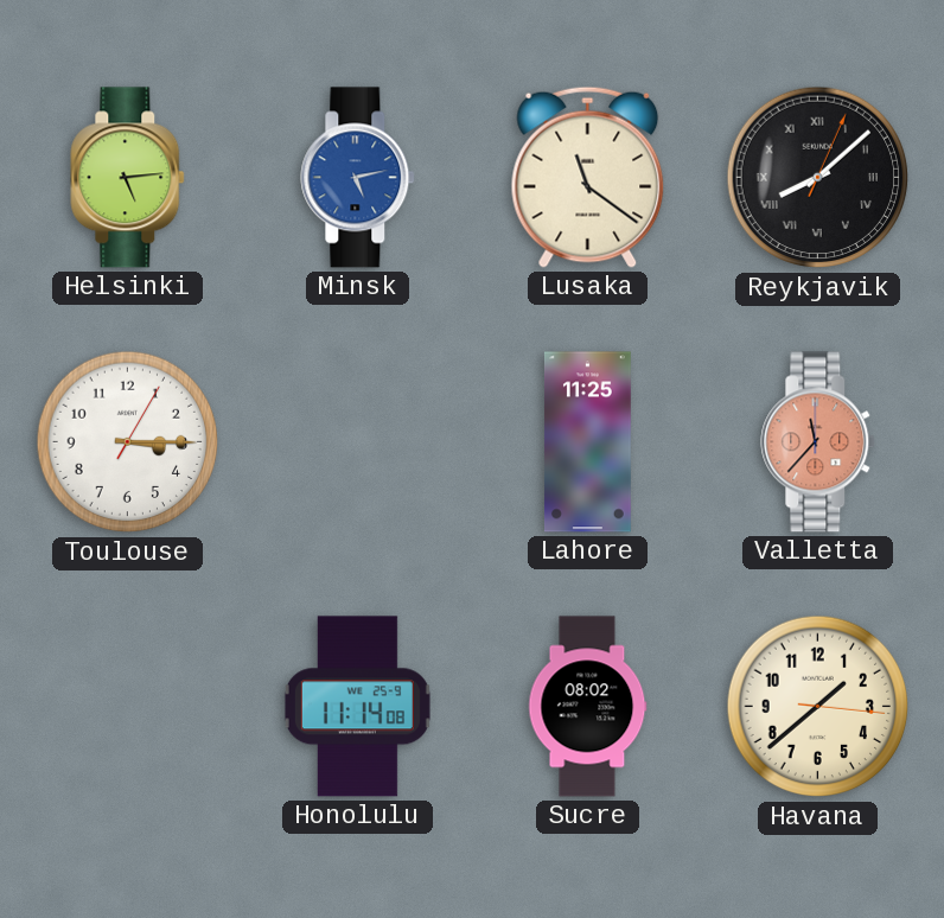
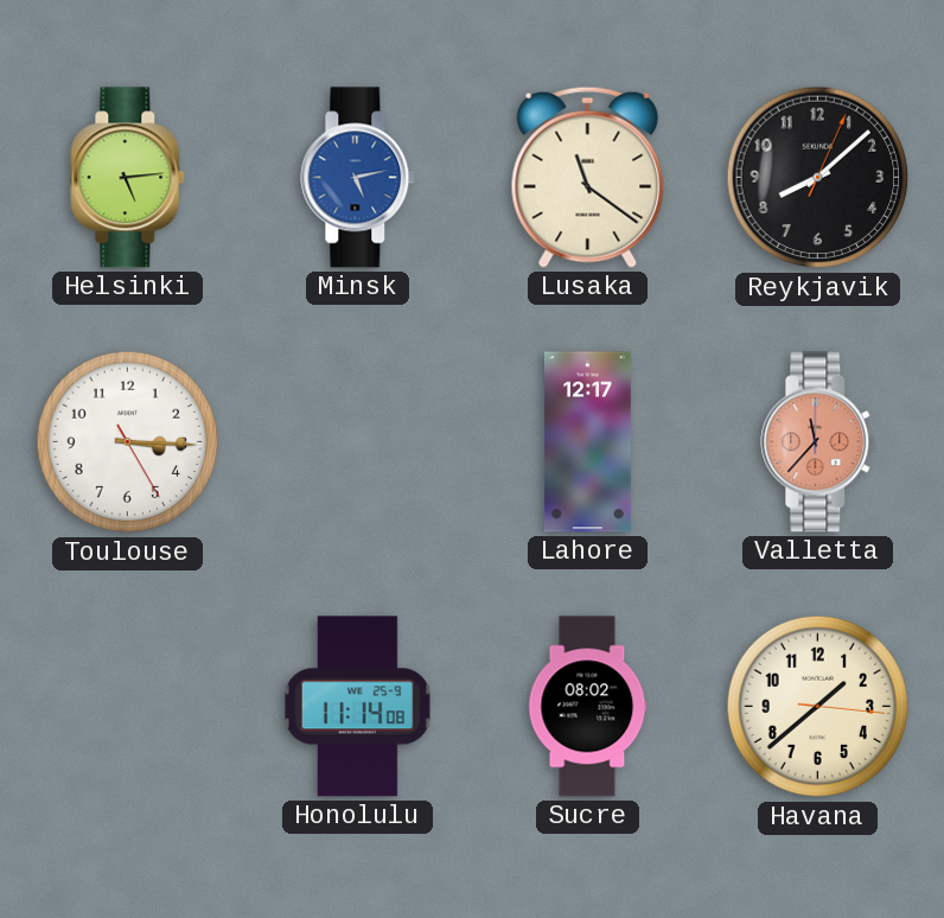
Reykjavik numerals: Roman -> Arabic
Toulouse: 3:15:05 -> 3:15:25
Lahore: 11:25 -> 12:17
